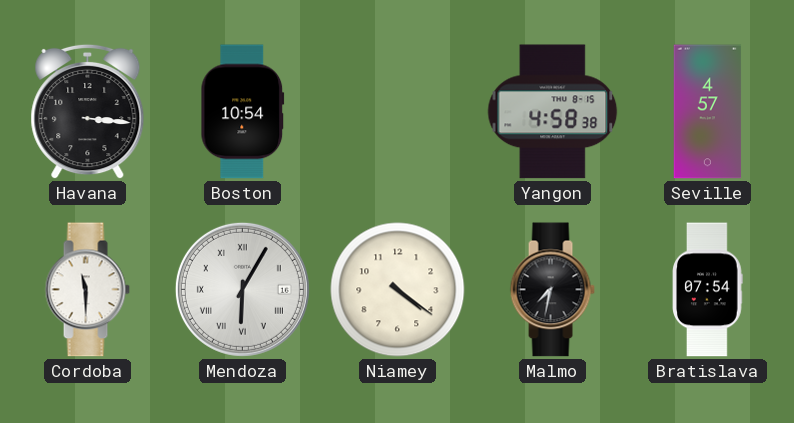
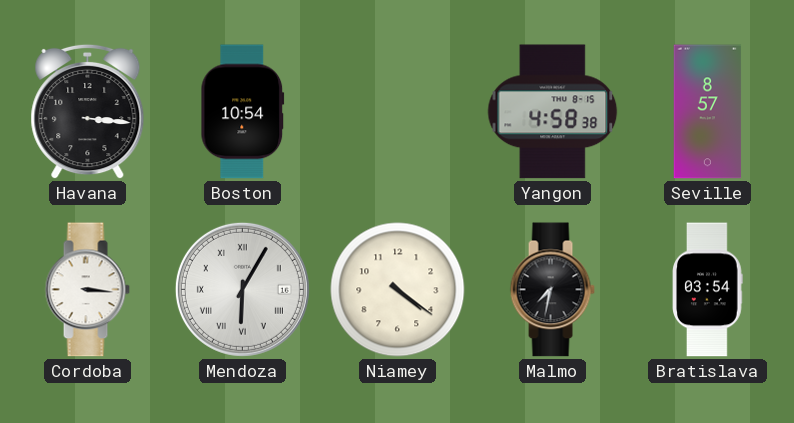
Seville: 4:57 -> 8:57
Cordoba: 11:30 -> 3:16
Bratislava: 07:54 -> 03:54
